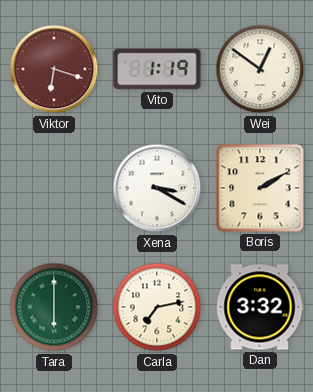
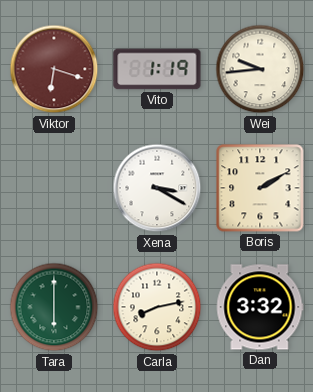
Wei: 12:51 -> 9:44
Carla: 7:13 -> 8:13
